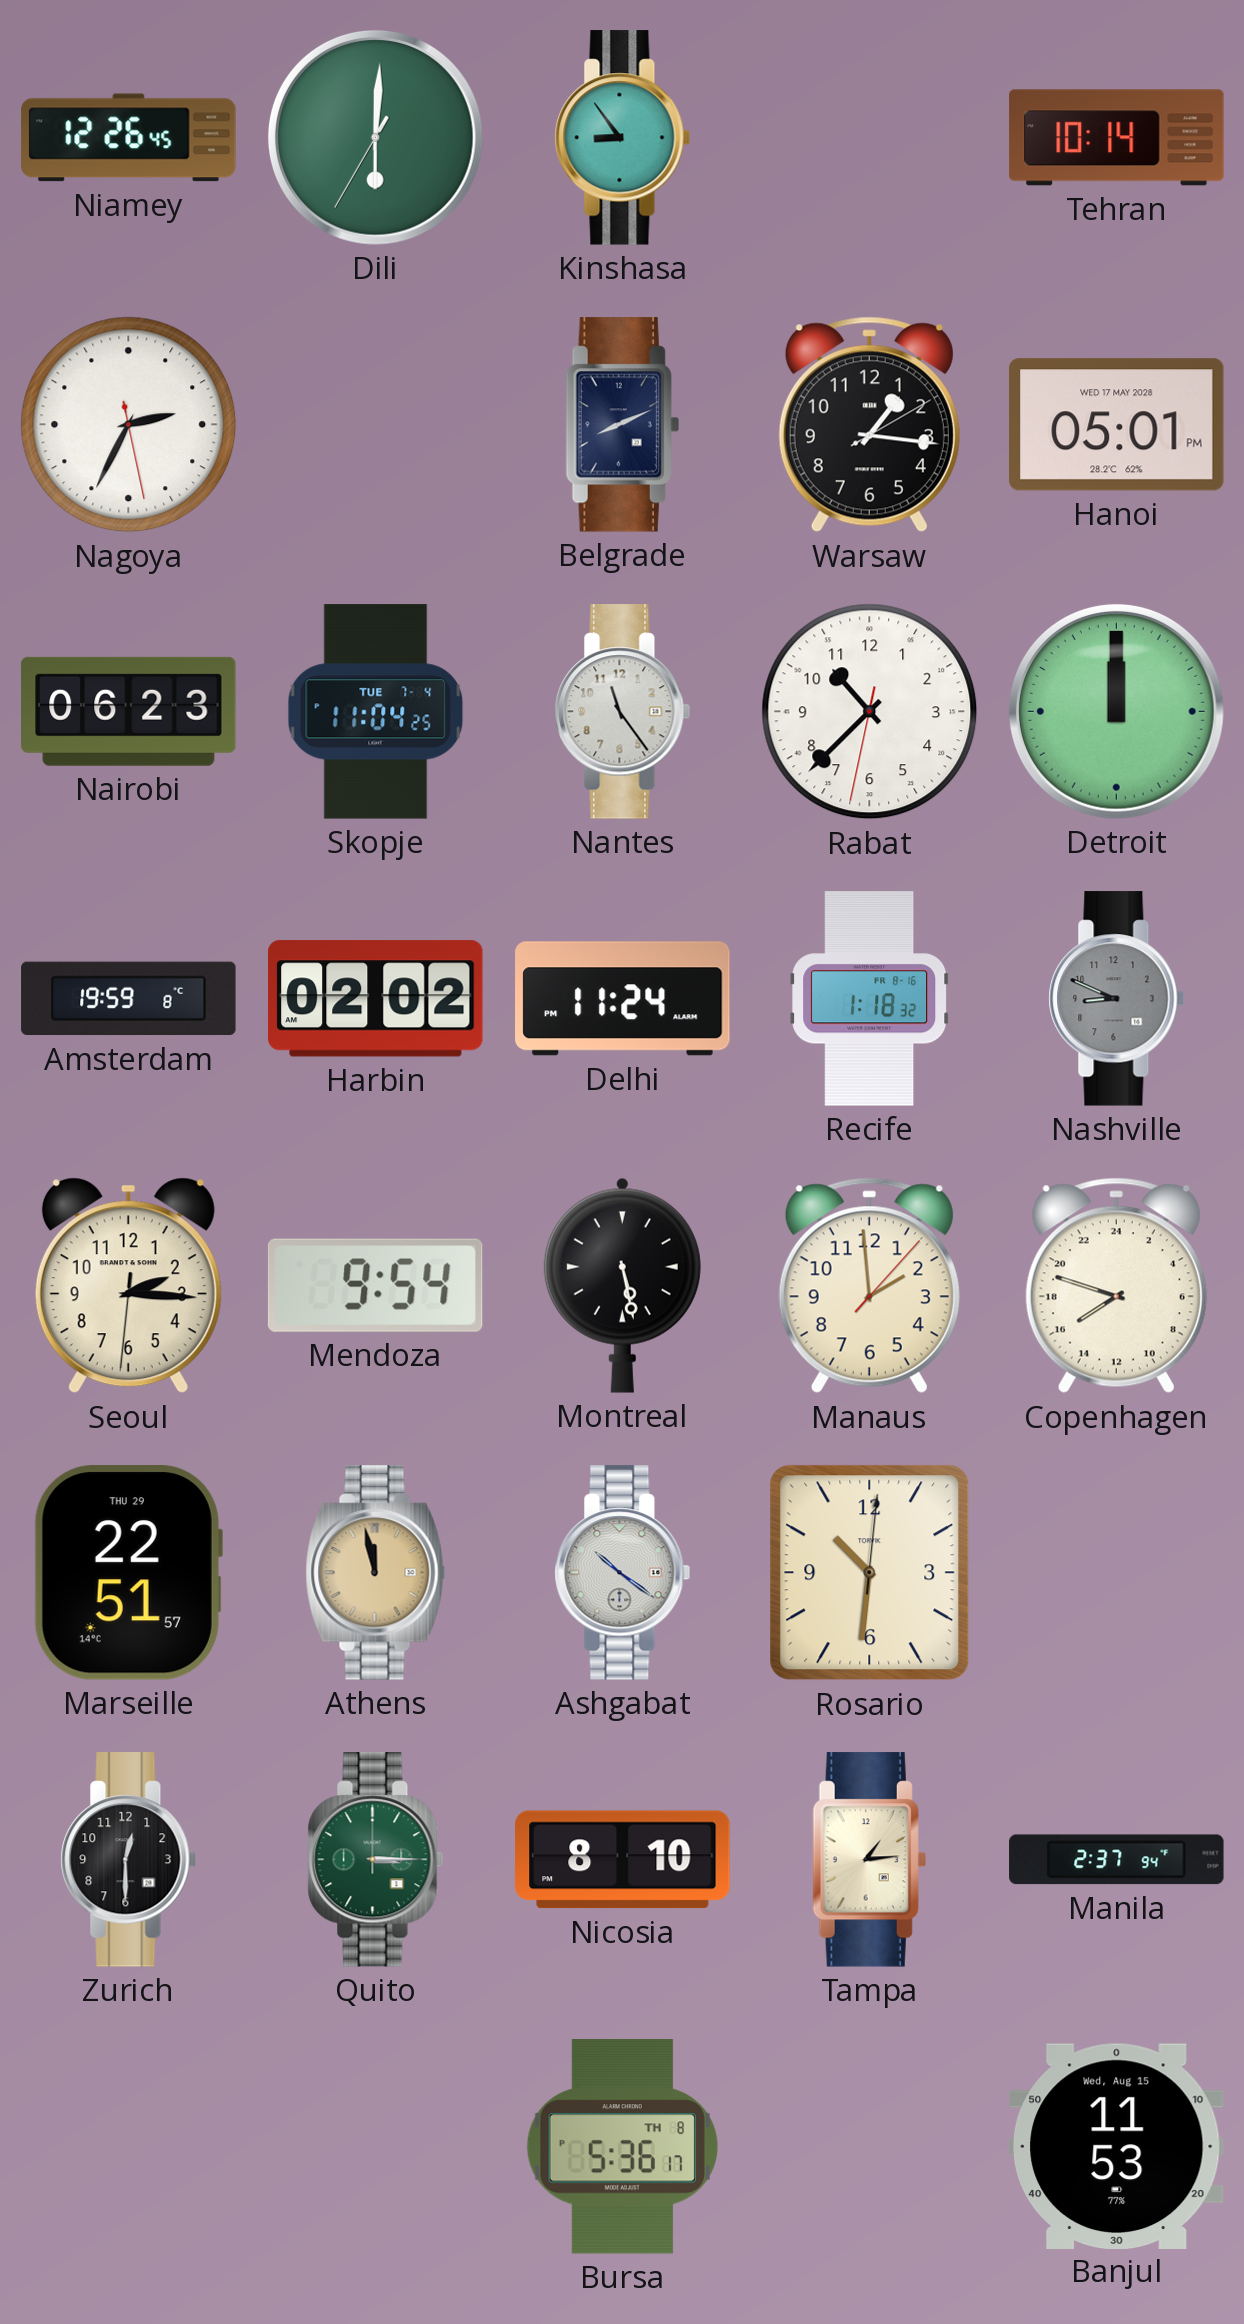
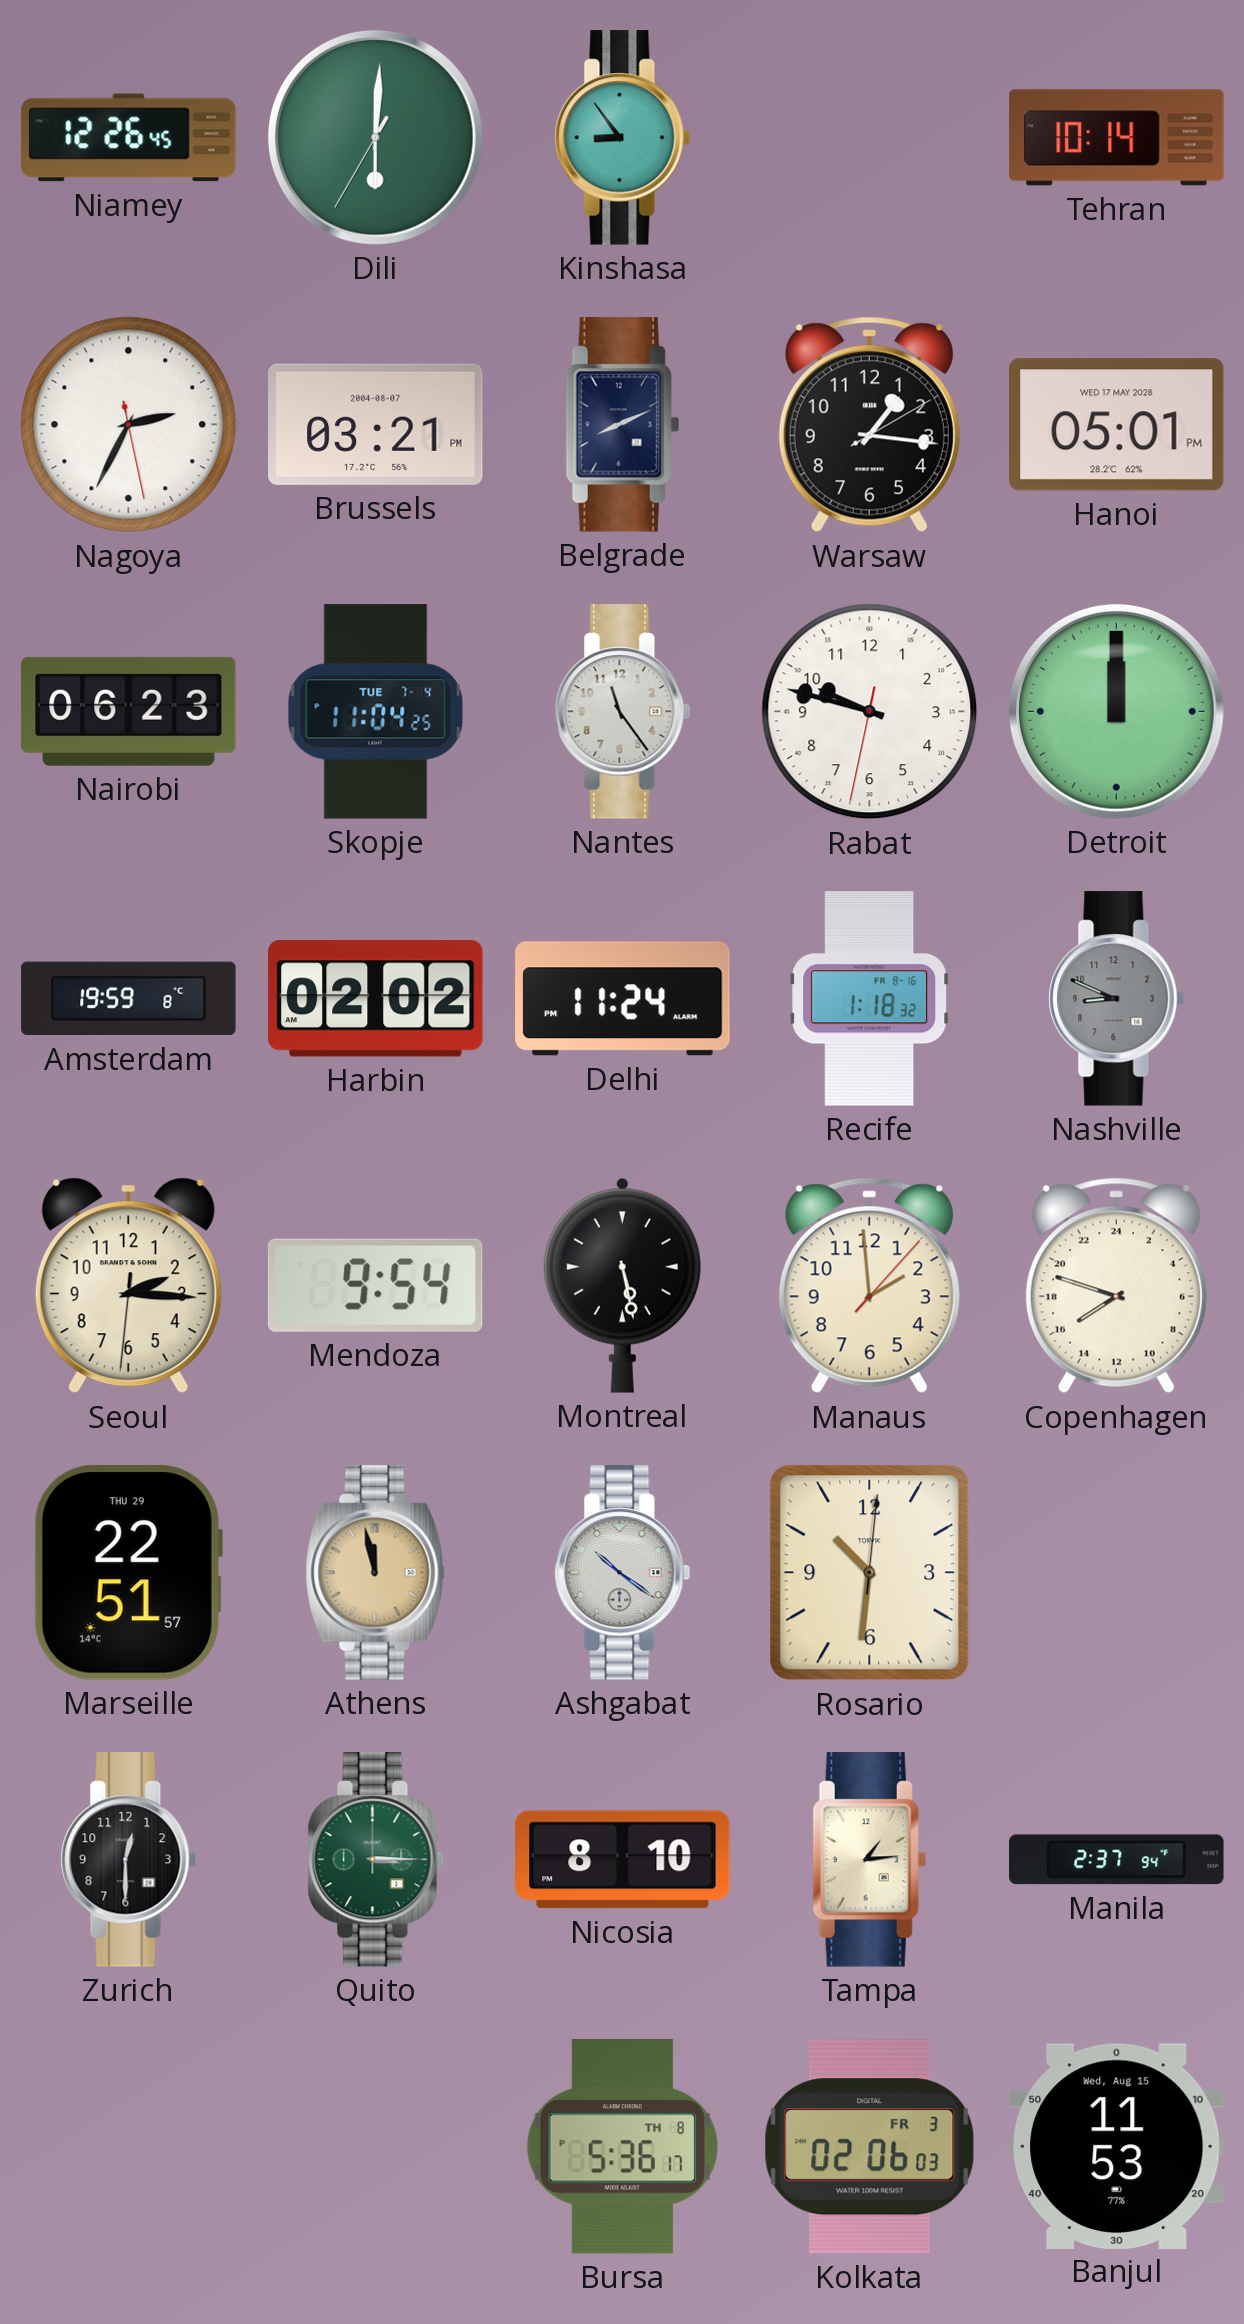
Brussels: none -> 03:21
Rabat: 10:37 -> 9:47
Kolkata: none -> 02:06
